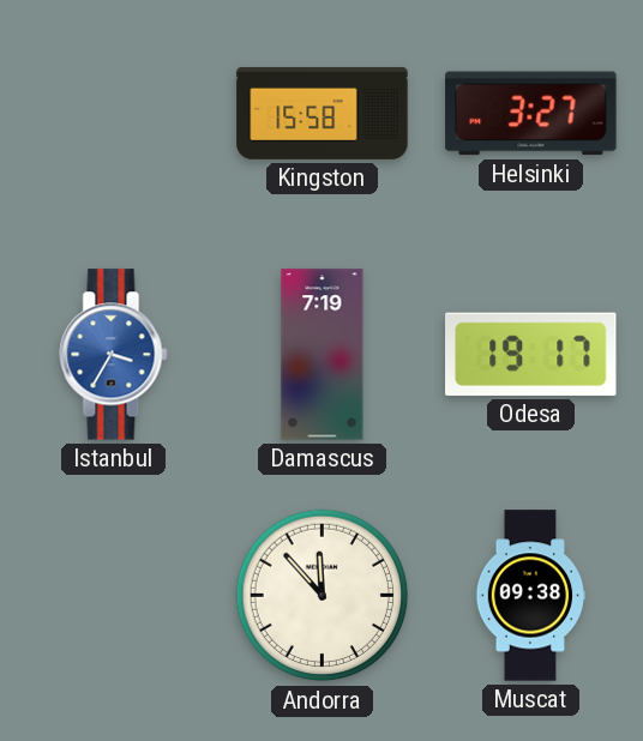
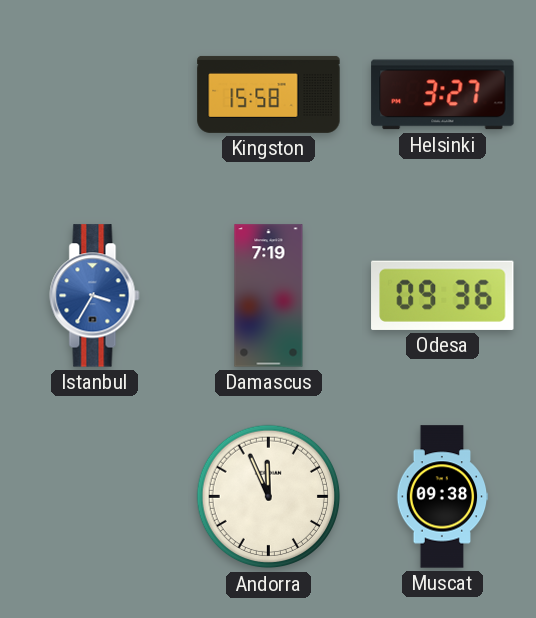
Odesa: 19:17 -> 09:36
Andorra: 11:53 -> 11:56
